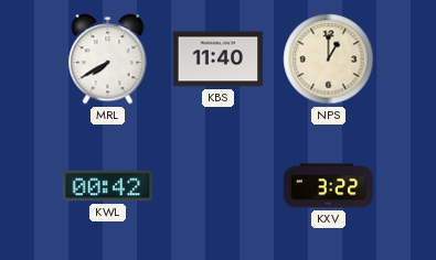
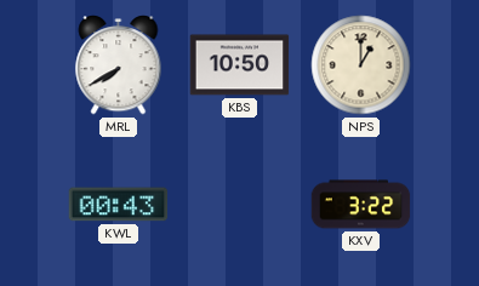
KBS: 11:40 -> 10:50
KWL: 00:42 -> 00:43
